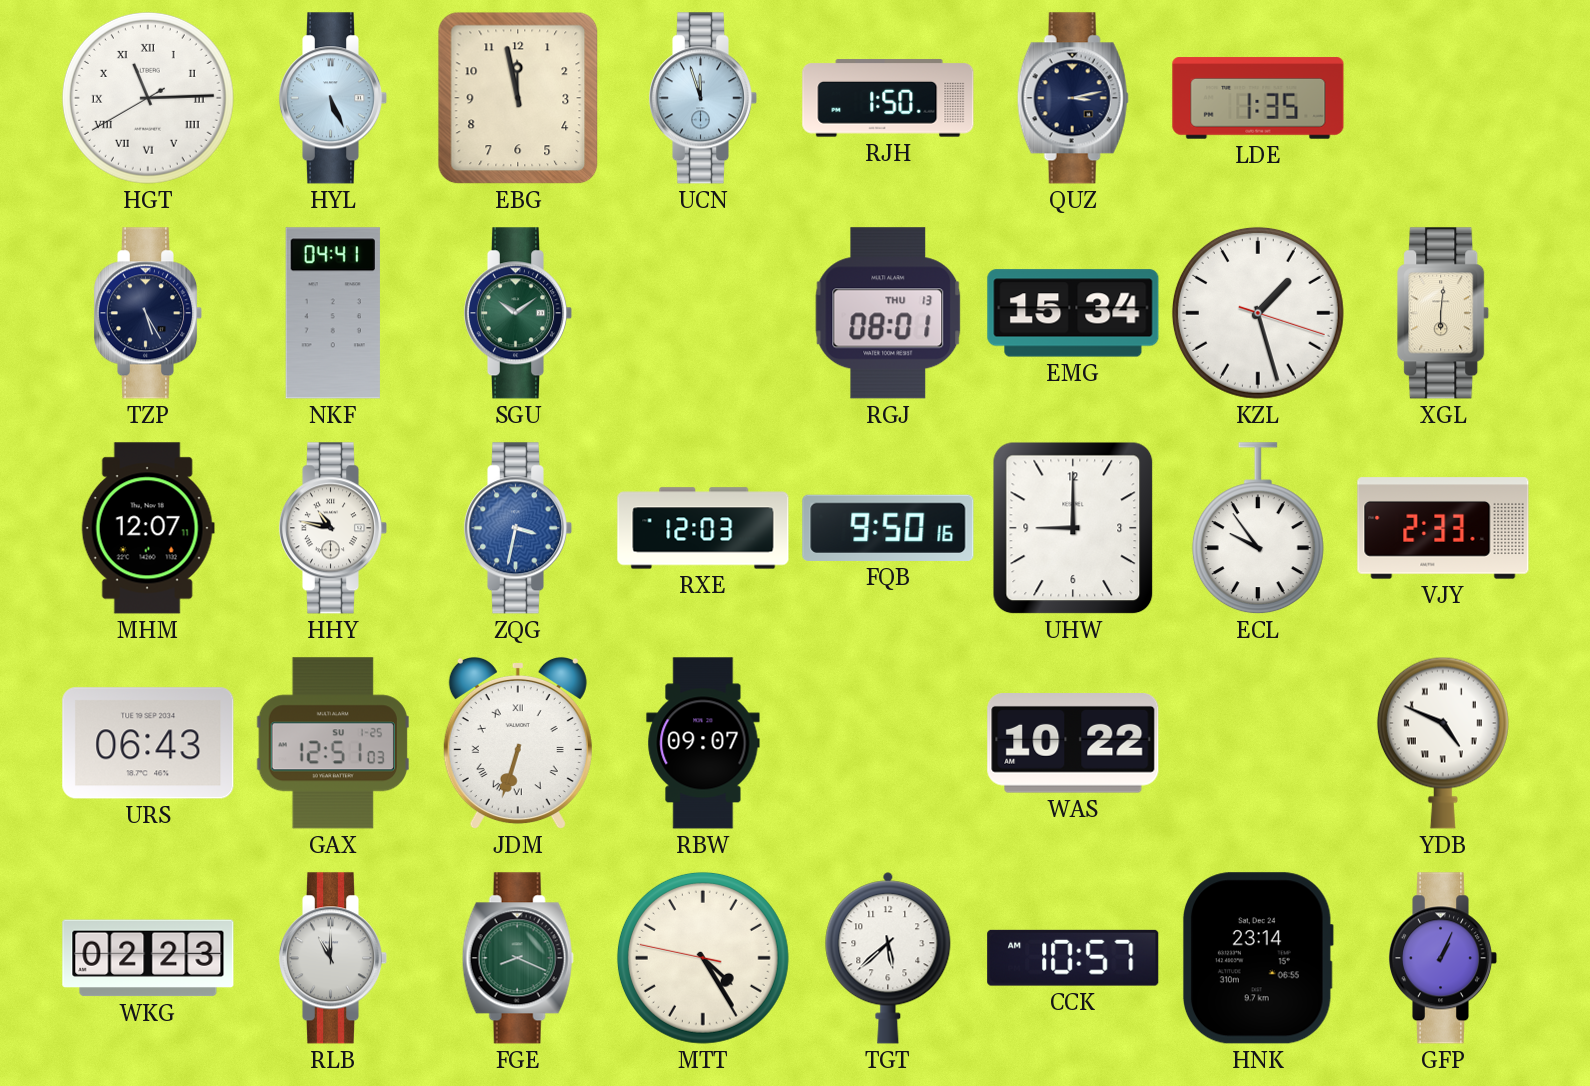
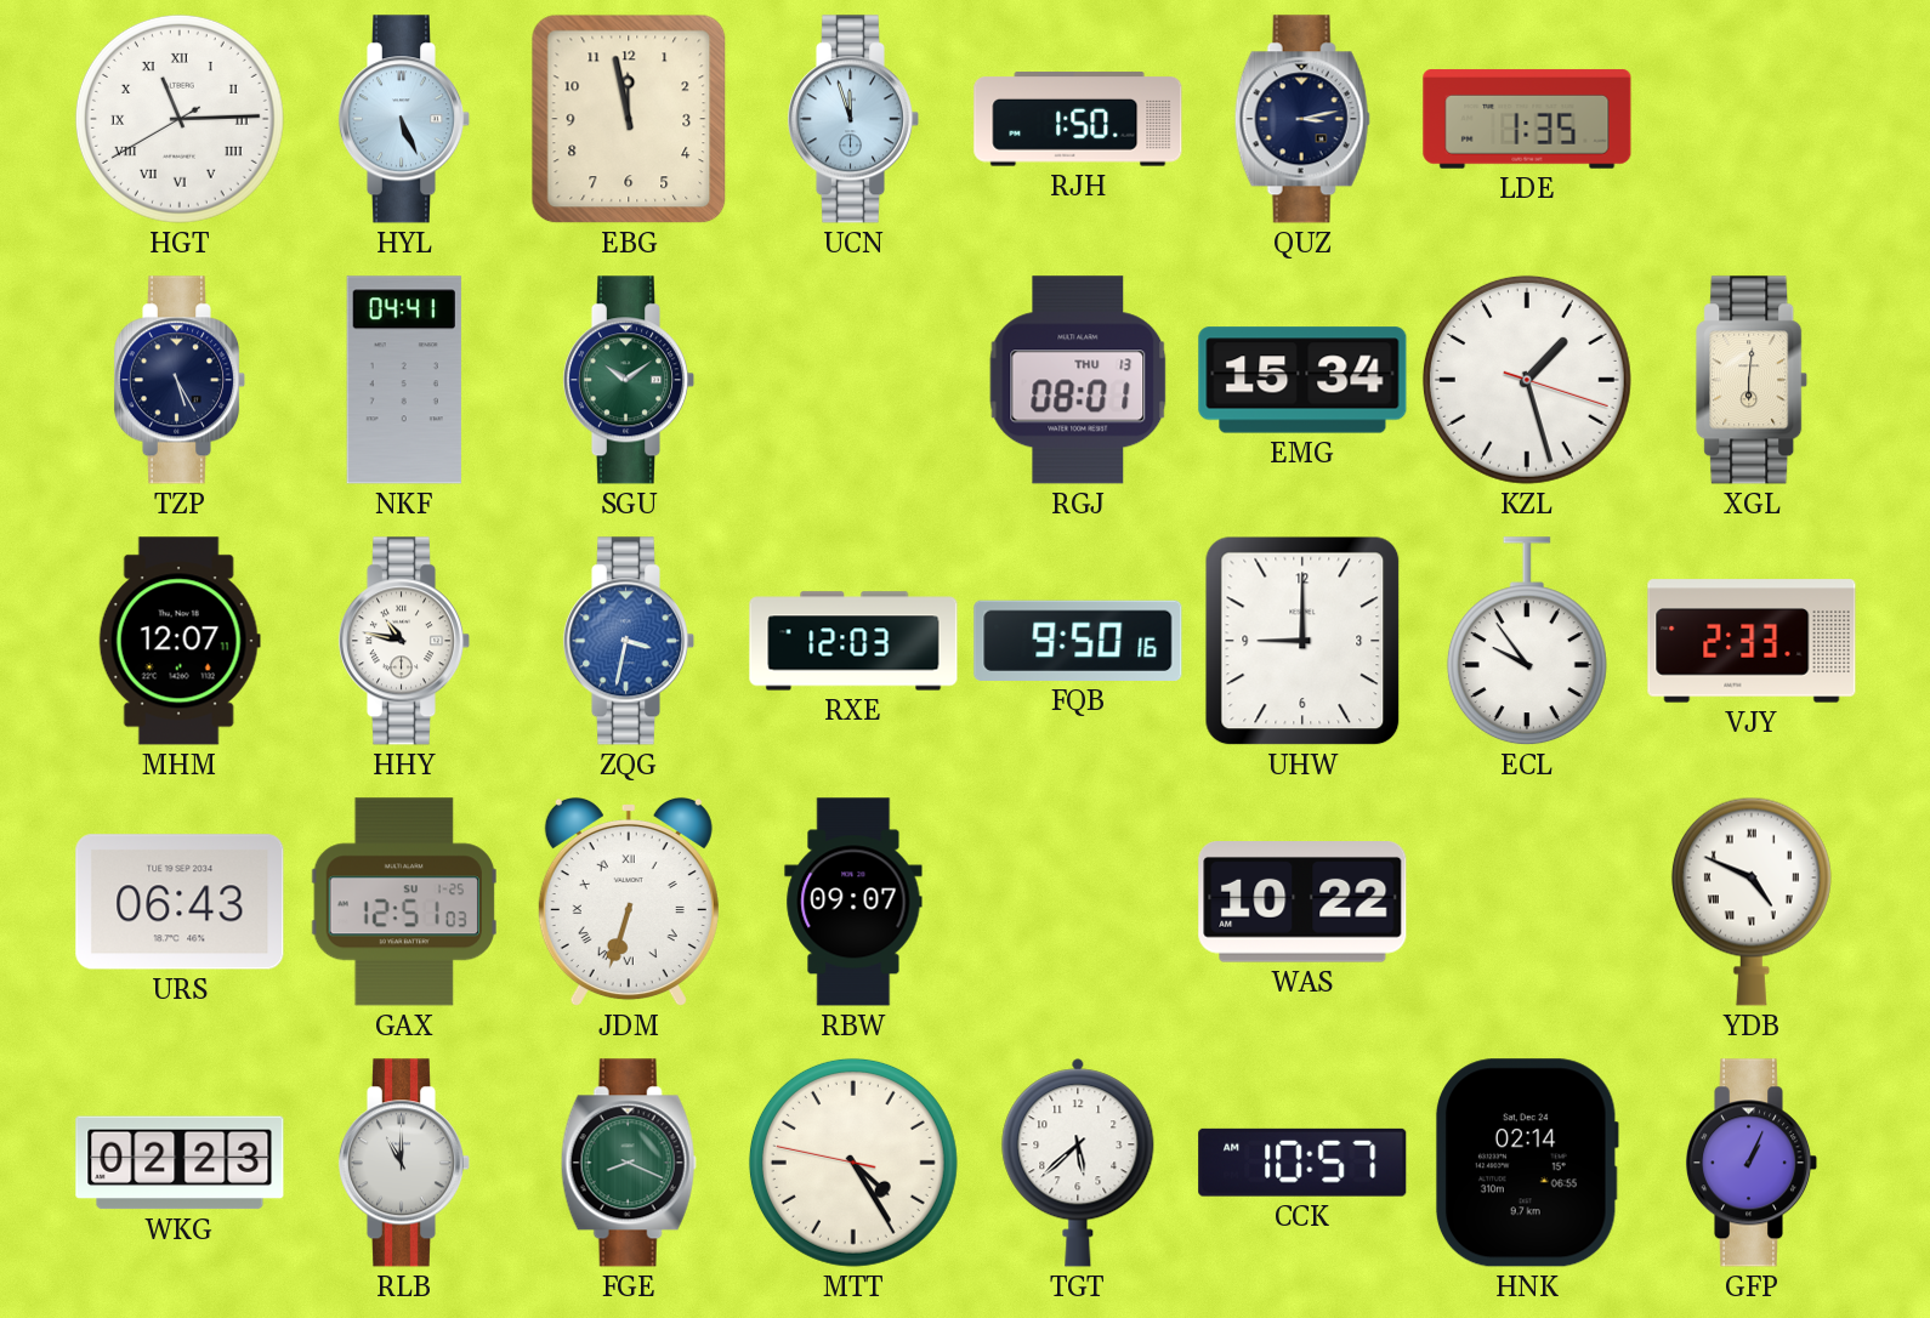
HNK: 23:14 -> 02:14
